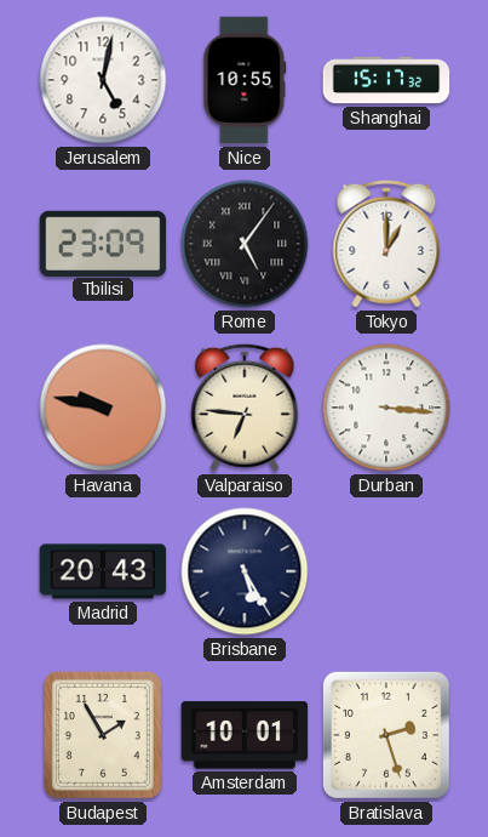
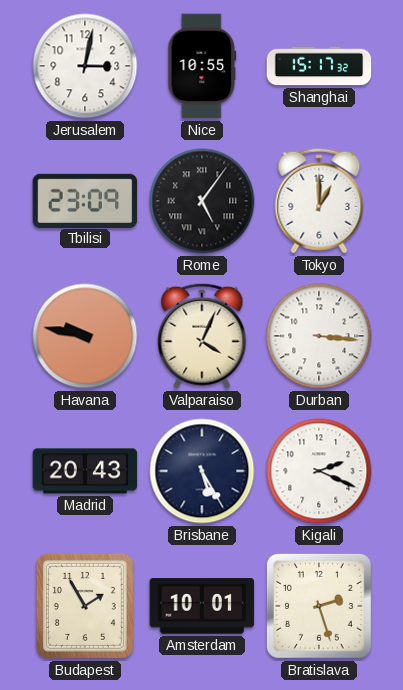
Jerusalem: 5:02 -> 3:02
Valparaiso: 6:46 -> 4:04
Kigali: none -> 2:19
